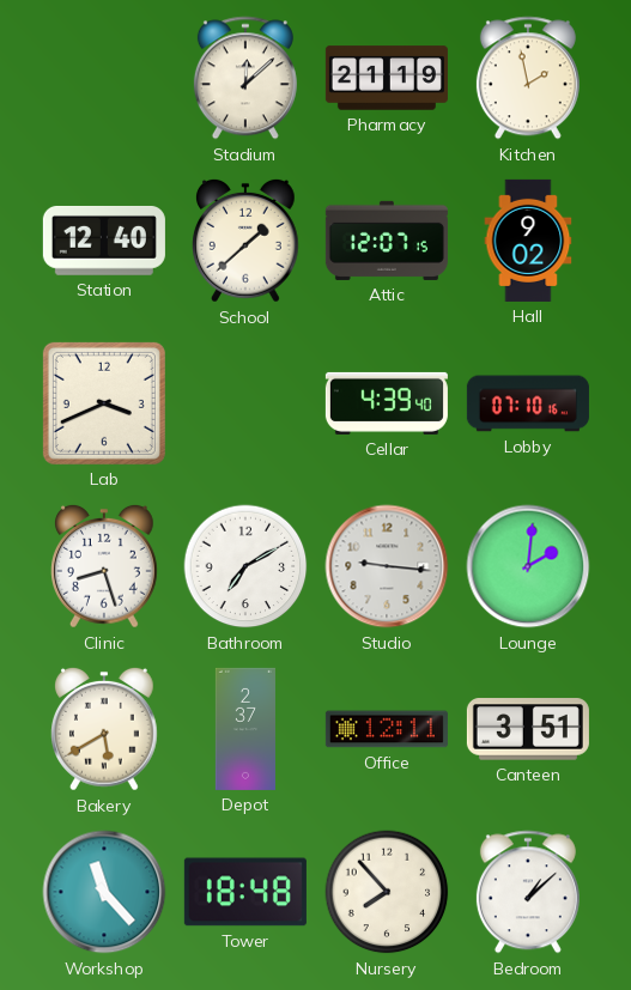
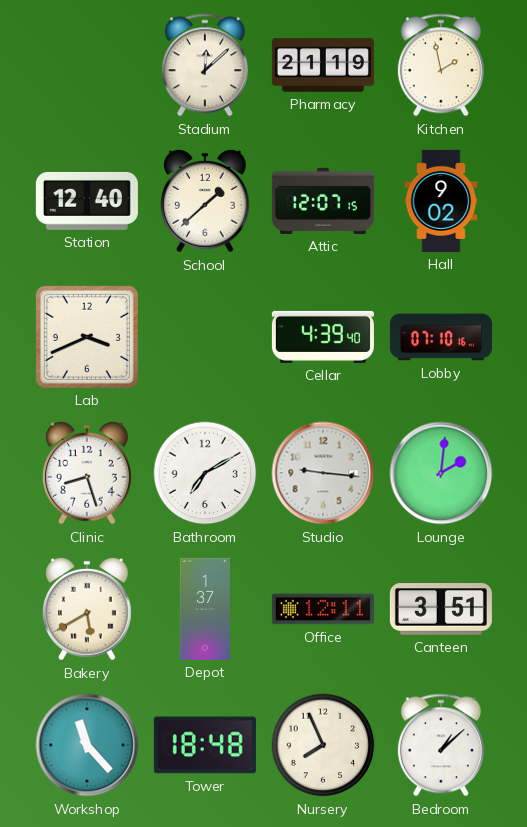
Depot: 2:37 -> 1:37
Nursery: 7:53 -> 7:56
